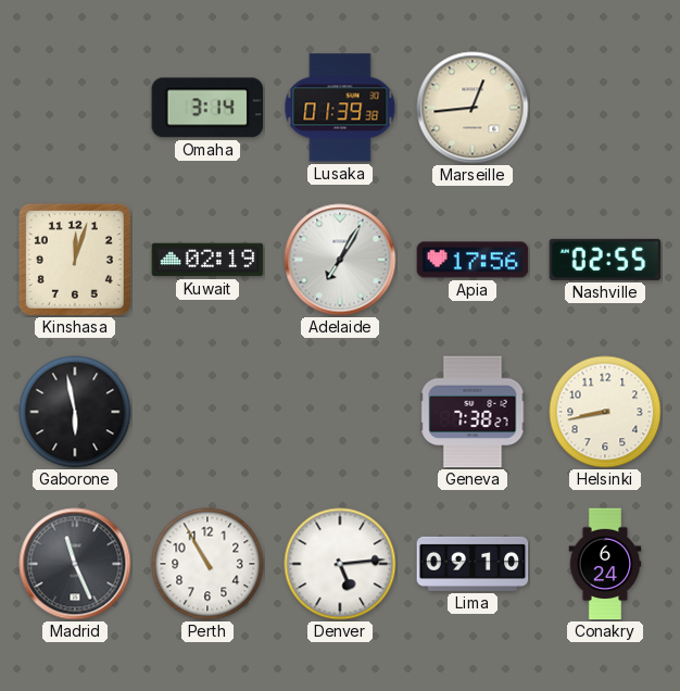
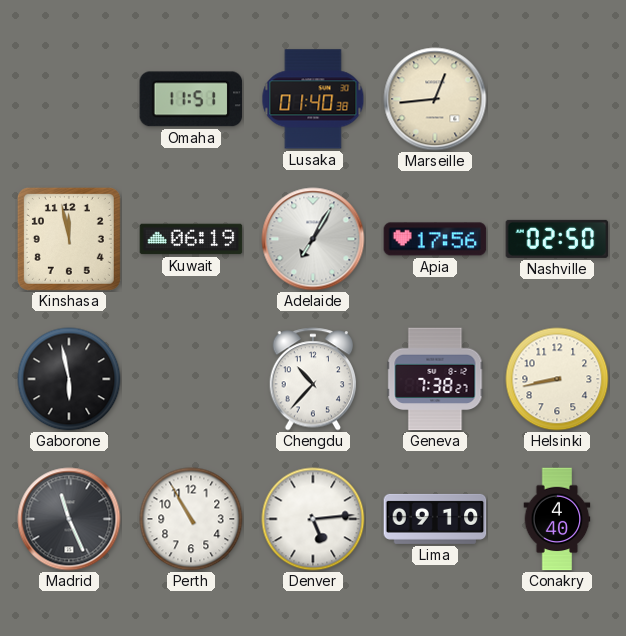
Omaha: 3:14 -> 11:51
Lusaka: 01:39 -> 01:40
Kinshasa: 12:03 -> 11:58
Kuwait: 02:19 -> 06:19
Nashville: 02:55 -> 02:50
Chengdu: none -> 10:37
Conakry: 6:24 -> 4:40
